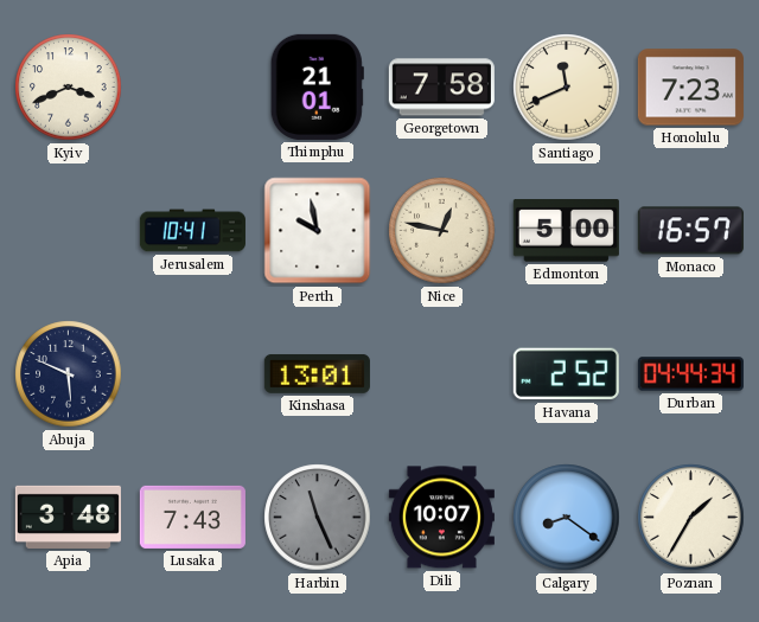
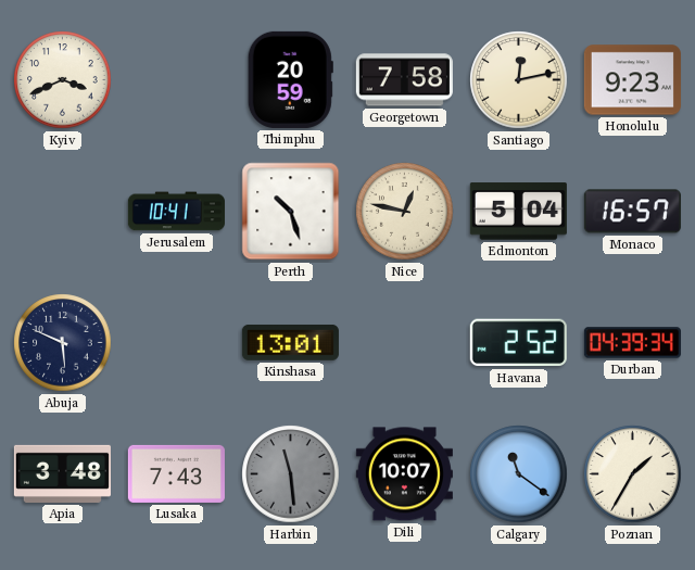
Thimphu: 21:01 -> 20:59
Santiago: 11:41 -> 12:13
Honolulu: 7:23 -> 9:23
Perth: 9:58 -> 10:27
Edmonton: 5:00 -> 5:04
Durban: 04:44 -> 04:39
Harbin: 11:26 -> 11:29
Calgary: 8:21 -> 11:21
